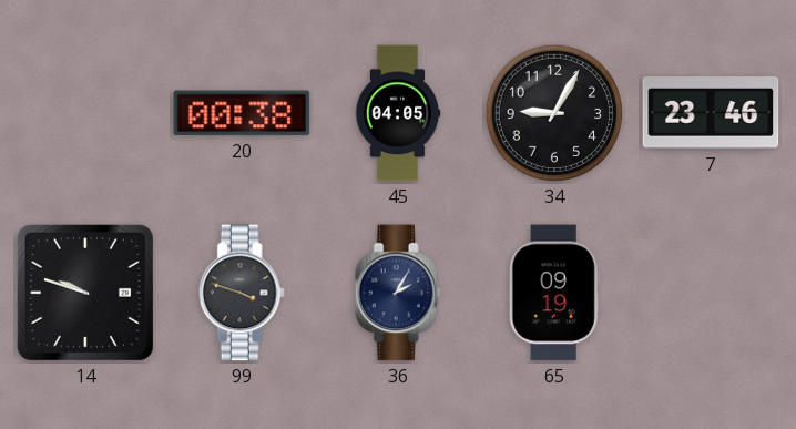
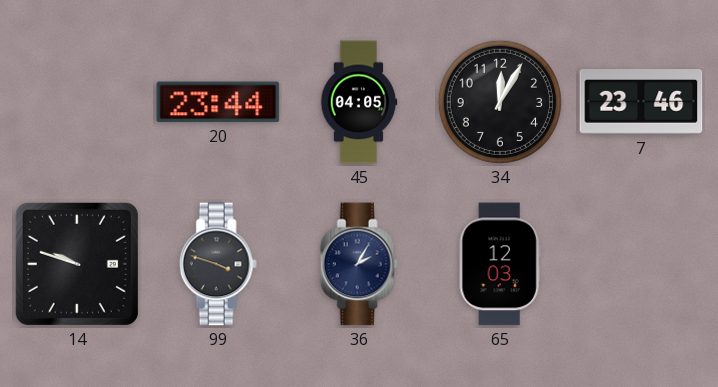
20: 00:38 -> 23:44
34: 9:05 -> 12:05
65: 09:19 -> 12:03
